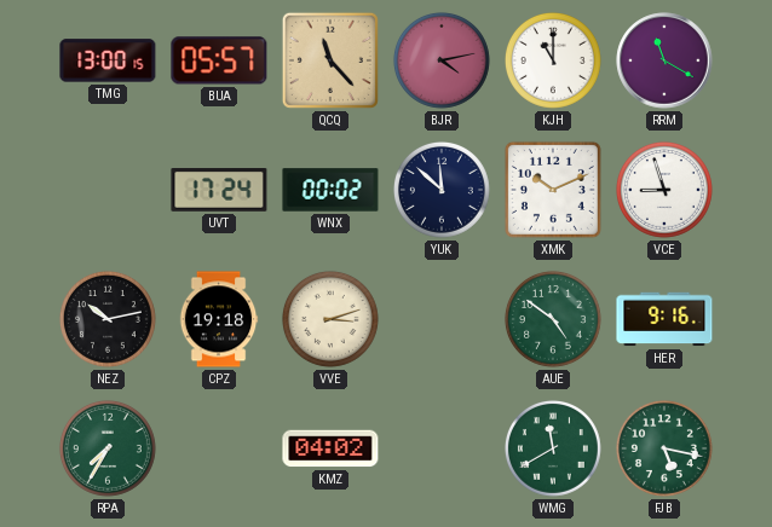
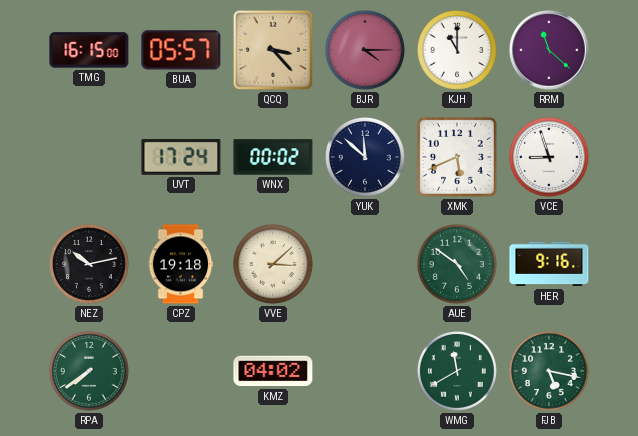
TMG: 13:00 -> 16:15
QCQ: 11:23 -> 3:23
BJR: 4:13 -> 4:15
RRM: 11:20 -> 11:22
XMK: 10:11 -> 5:41
VVE: 3:12 -> 3:08
RPA: 7:35 -> 7:39
